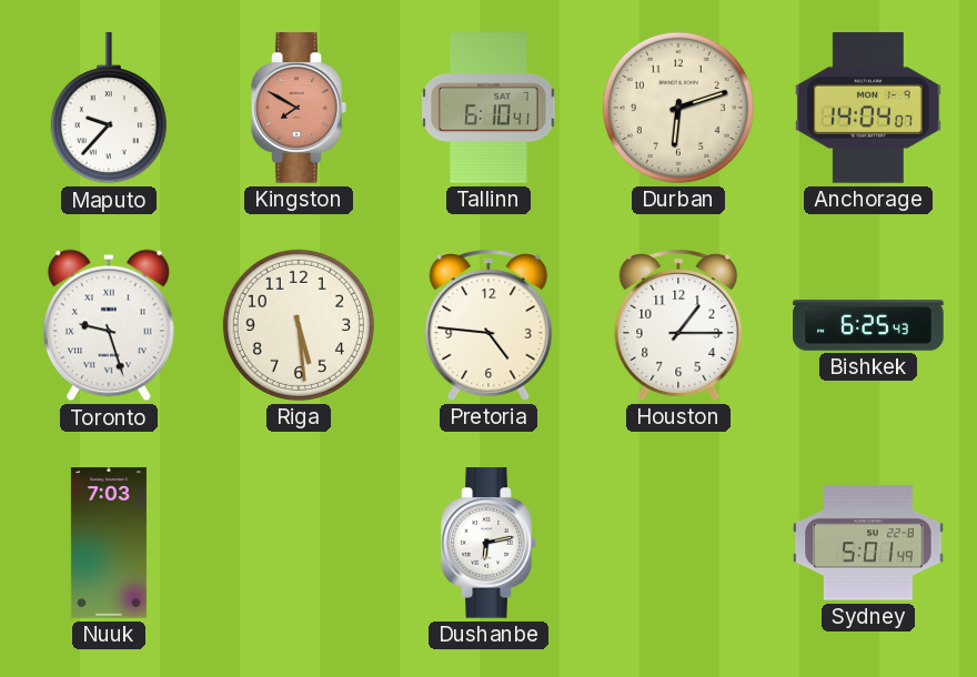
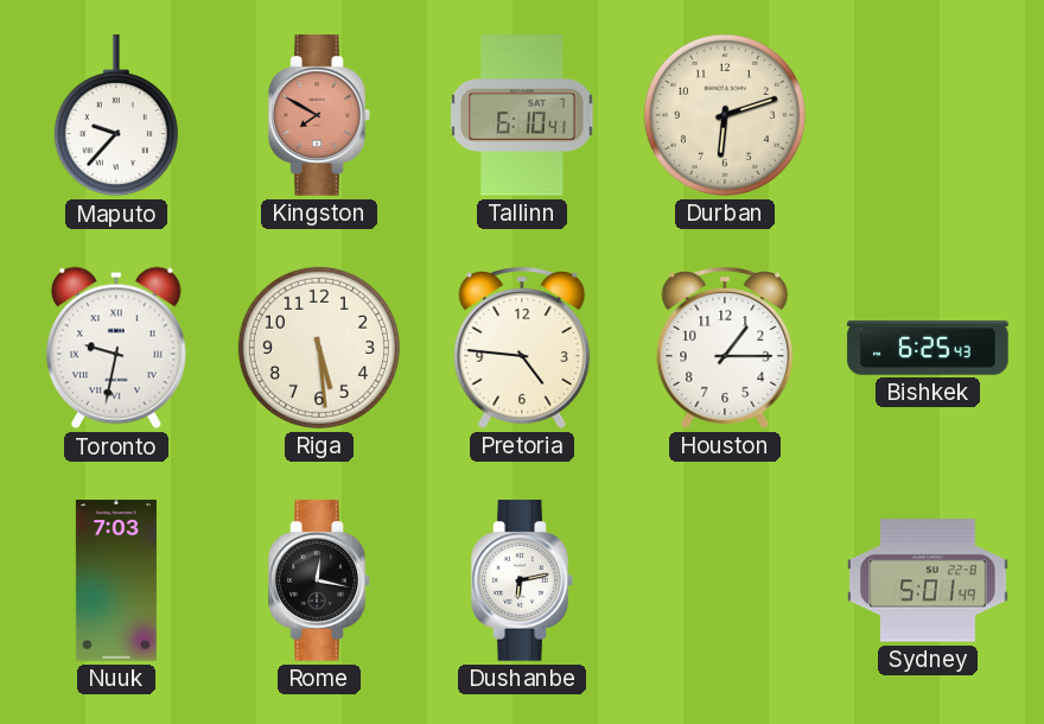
Anchorage: 14:04 -> none
Toronto: 9:27 -> 9:32
Rome: none -> 12:17
